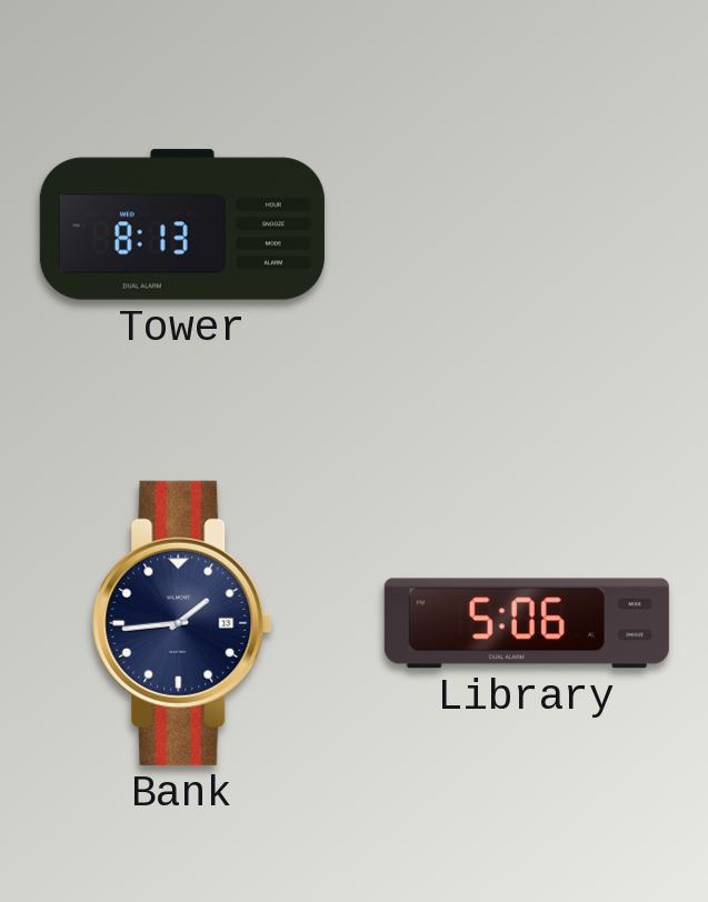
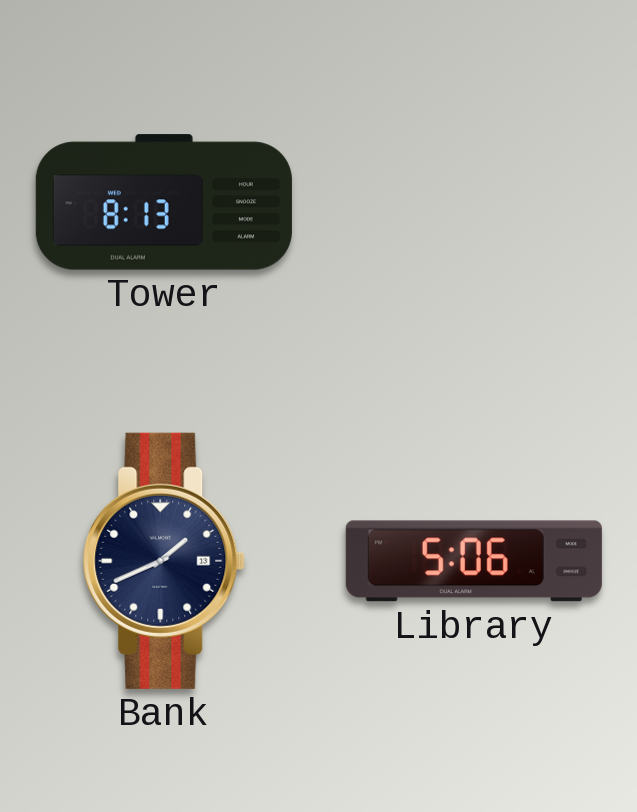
Bank: 1:44 -> 1:41
